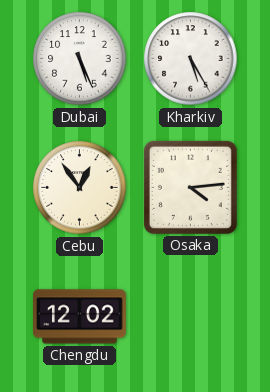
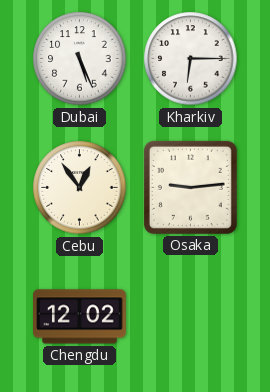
Kharkiv: 5:25 -> 6:15
Osaka: 4:14 -> 9:14
